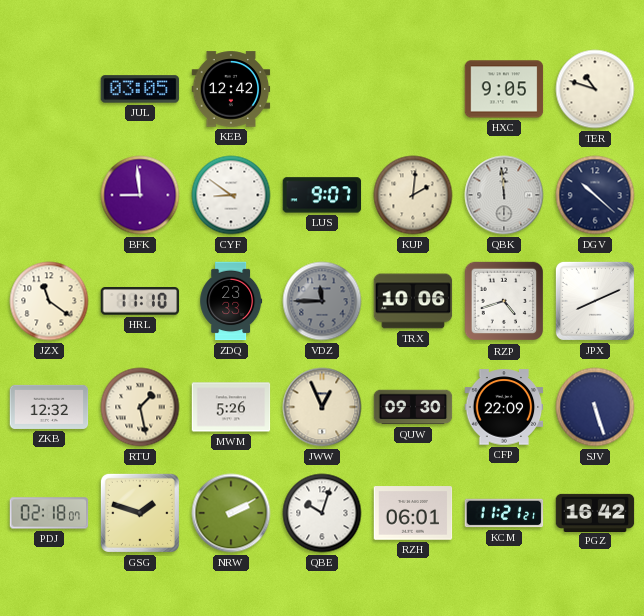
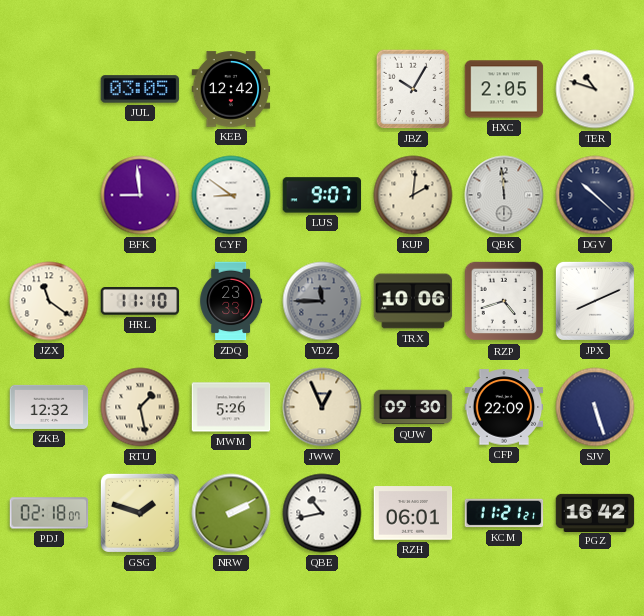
JBZ: none -> 10:05
HXC: 9:05 -> 2:05
QBE: 10:03 -> 10:43
